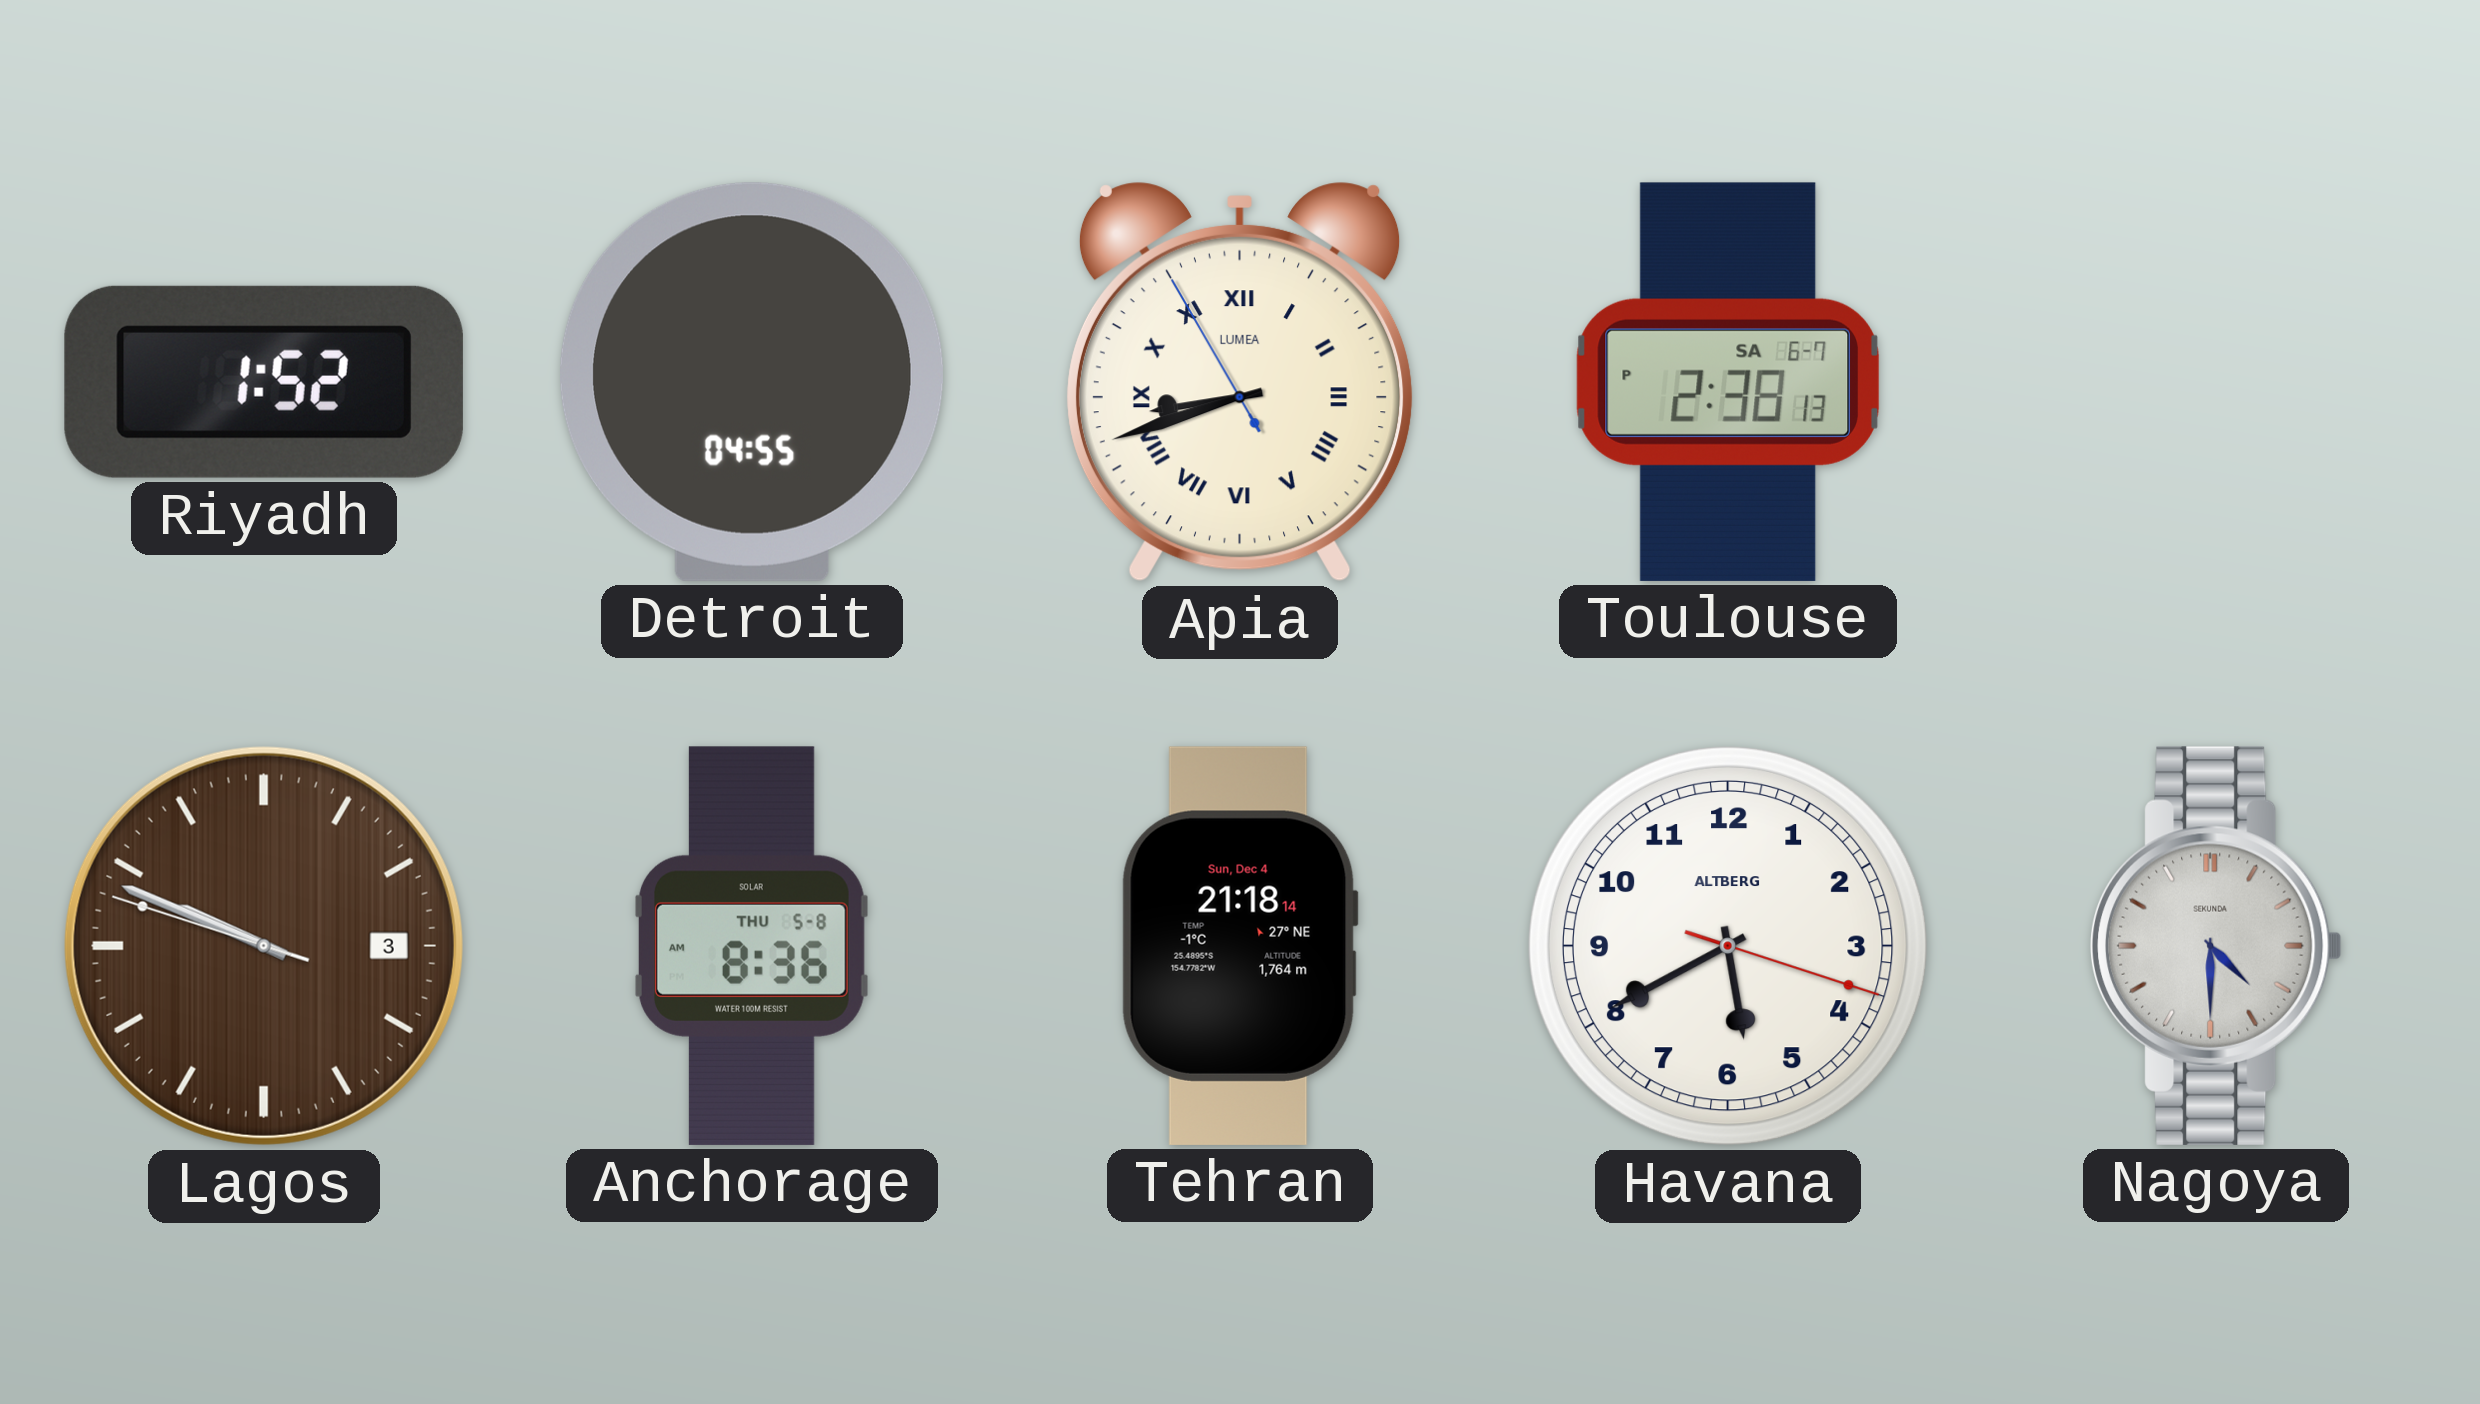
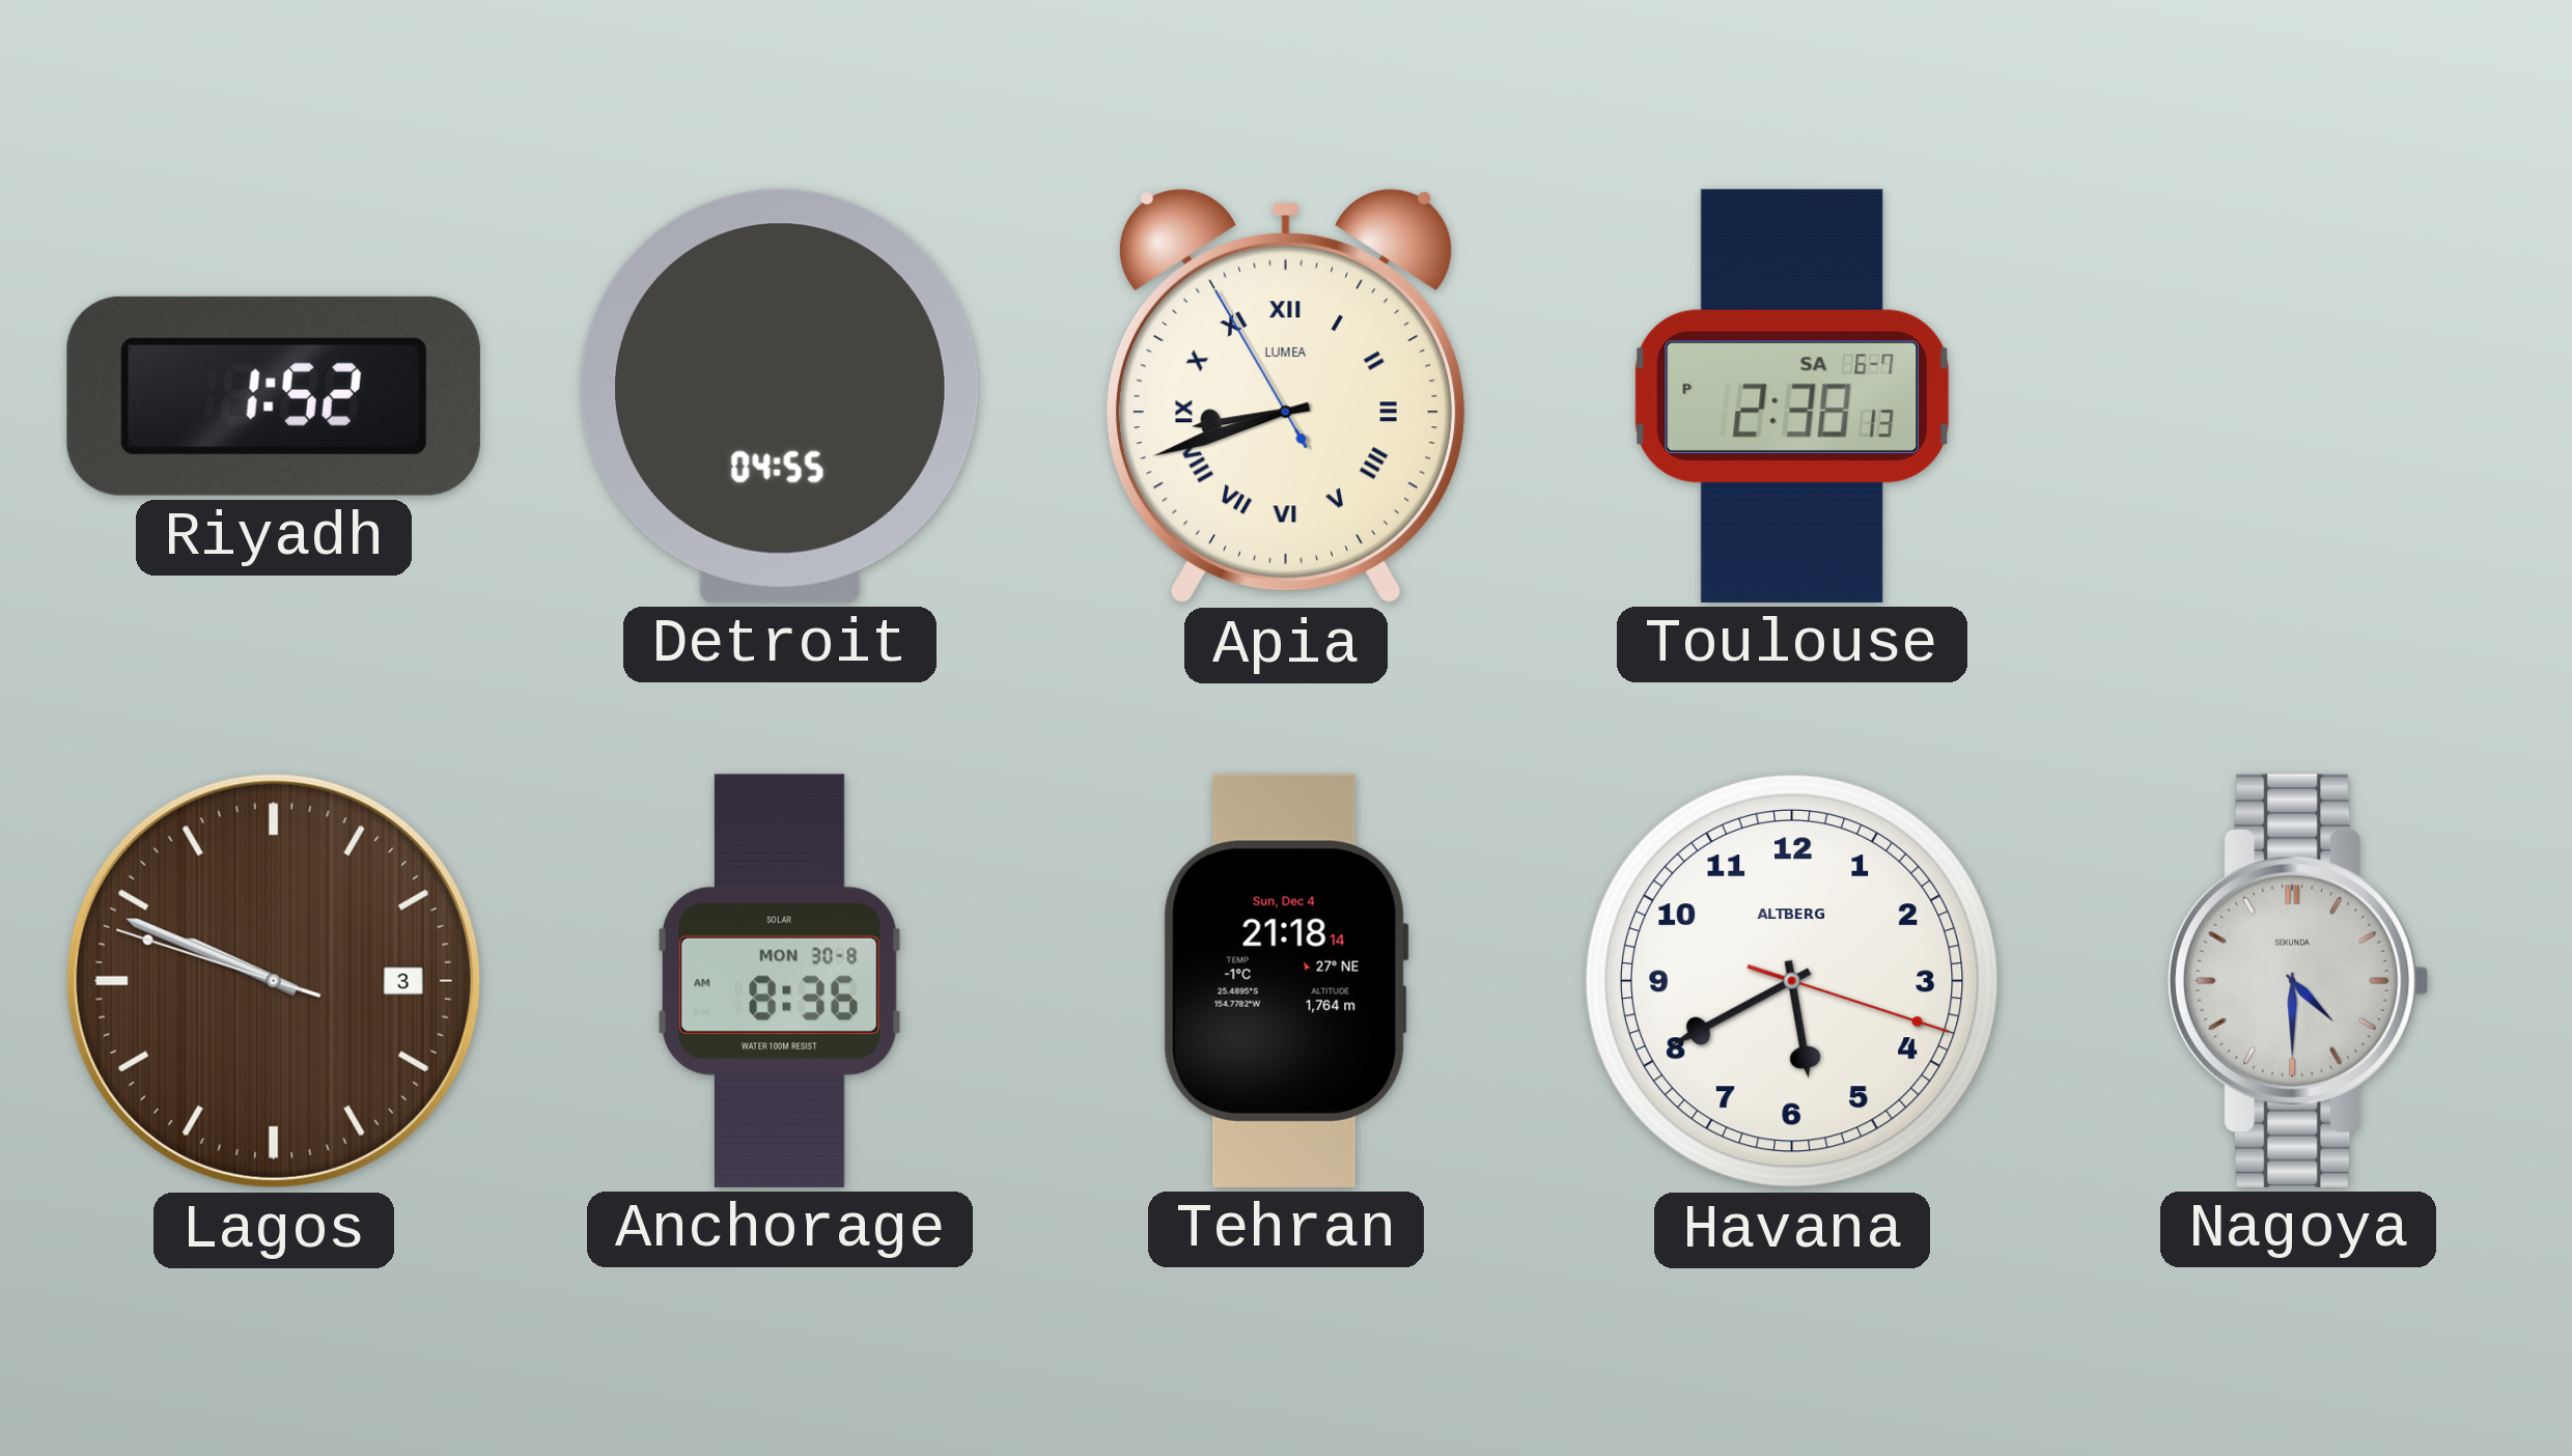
Anchorage date: THU 5-8 -> MON 30-8
